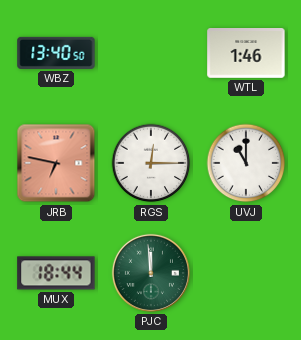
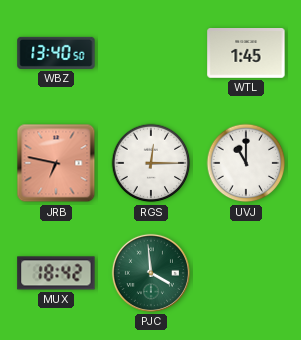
WTL: 1:46 -> 1:45
MUX: 18:44 -> 18:42
PJC: 11:59 -> 3:59
